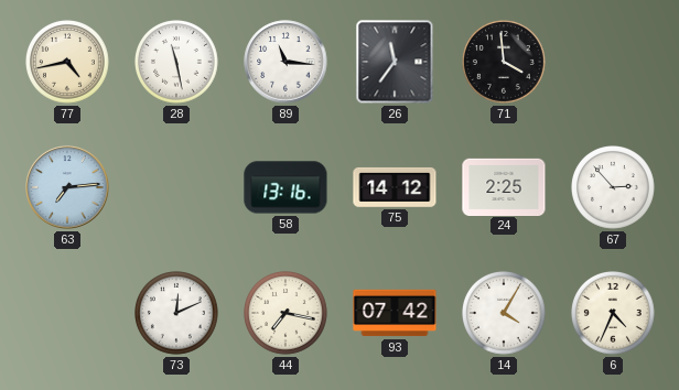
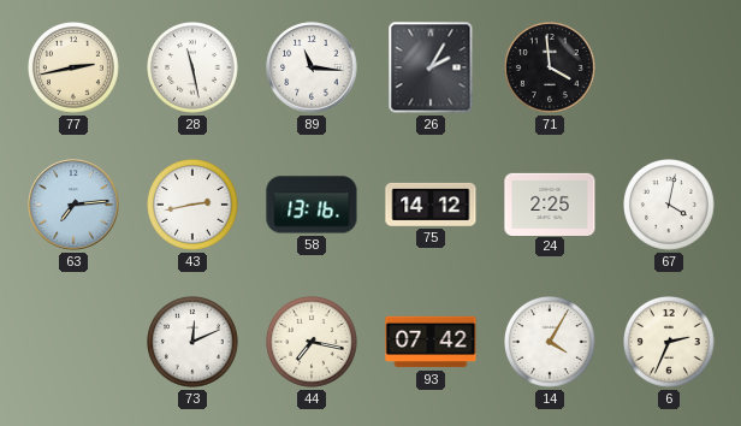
77: 4:43 -> 2:43
26: 11:36 -> 2:05
43: none -> 2:43
67: 2:53 -> 4:02
6: 4:34 -> 2:34
